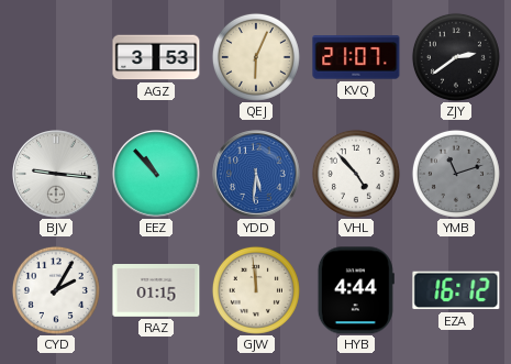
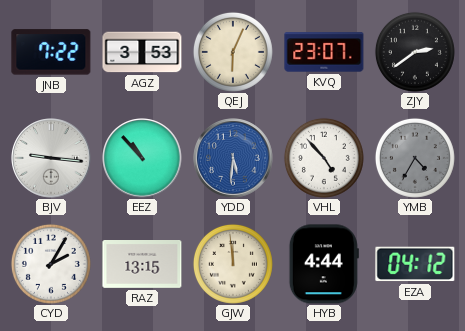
JNB: none -> 7:22
KVQ: 21:07 -> 23:07
YMB: 11:12 -> 4:35
RAZ: 01:15 -> 13:15
EZA: 16:12 -> 04:12
